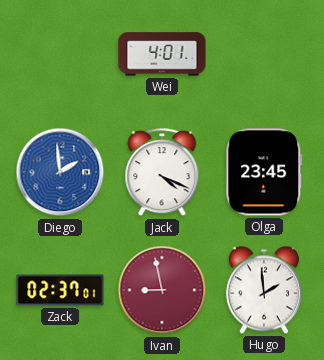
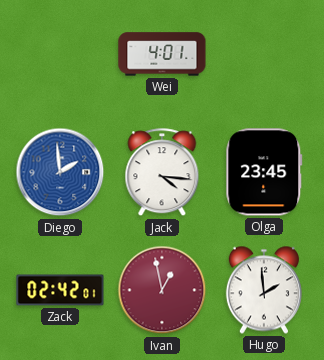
Jack: 4:19 -> 4:16
Zack: 02:37 -> 02:42
Ivan: 8:58 -> 12:58
